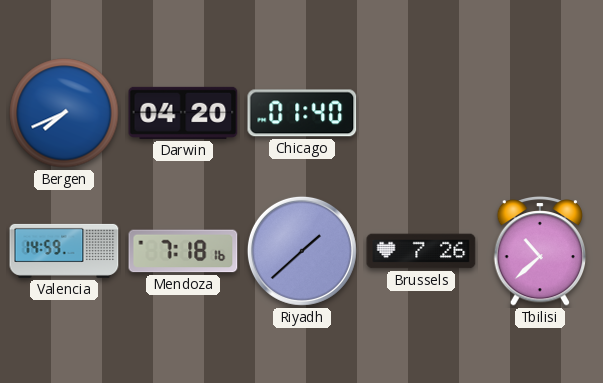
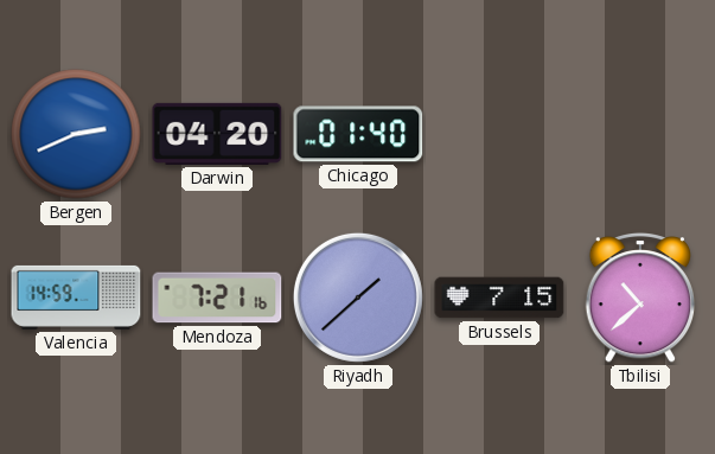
Bergen: 7:41 -> 2:41
Mendoza: 7:18 -> 7:21
Brussels: 7:26 -> 7:15
